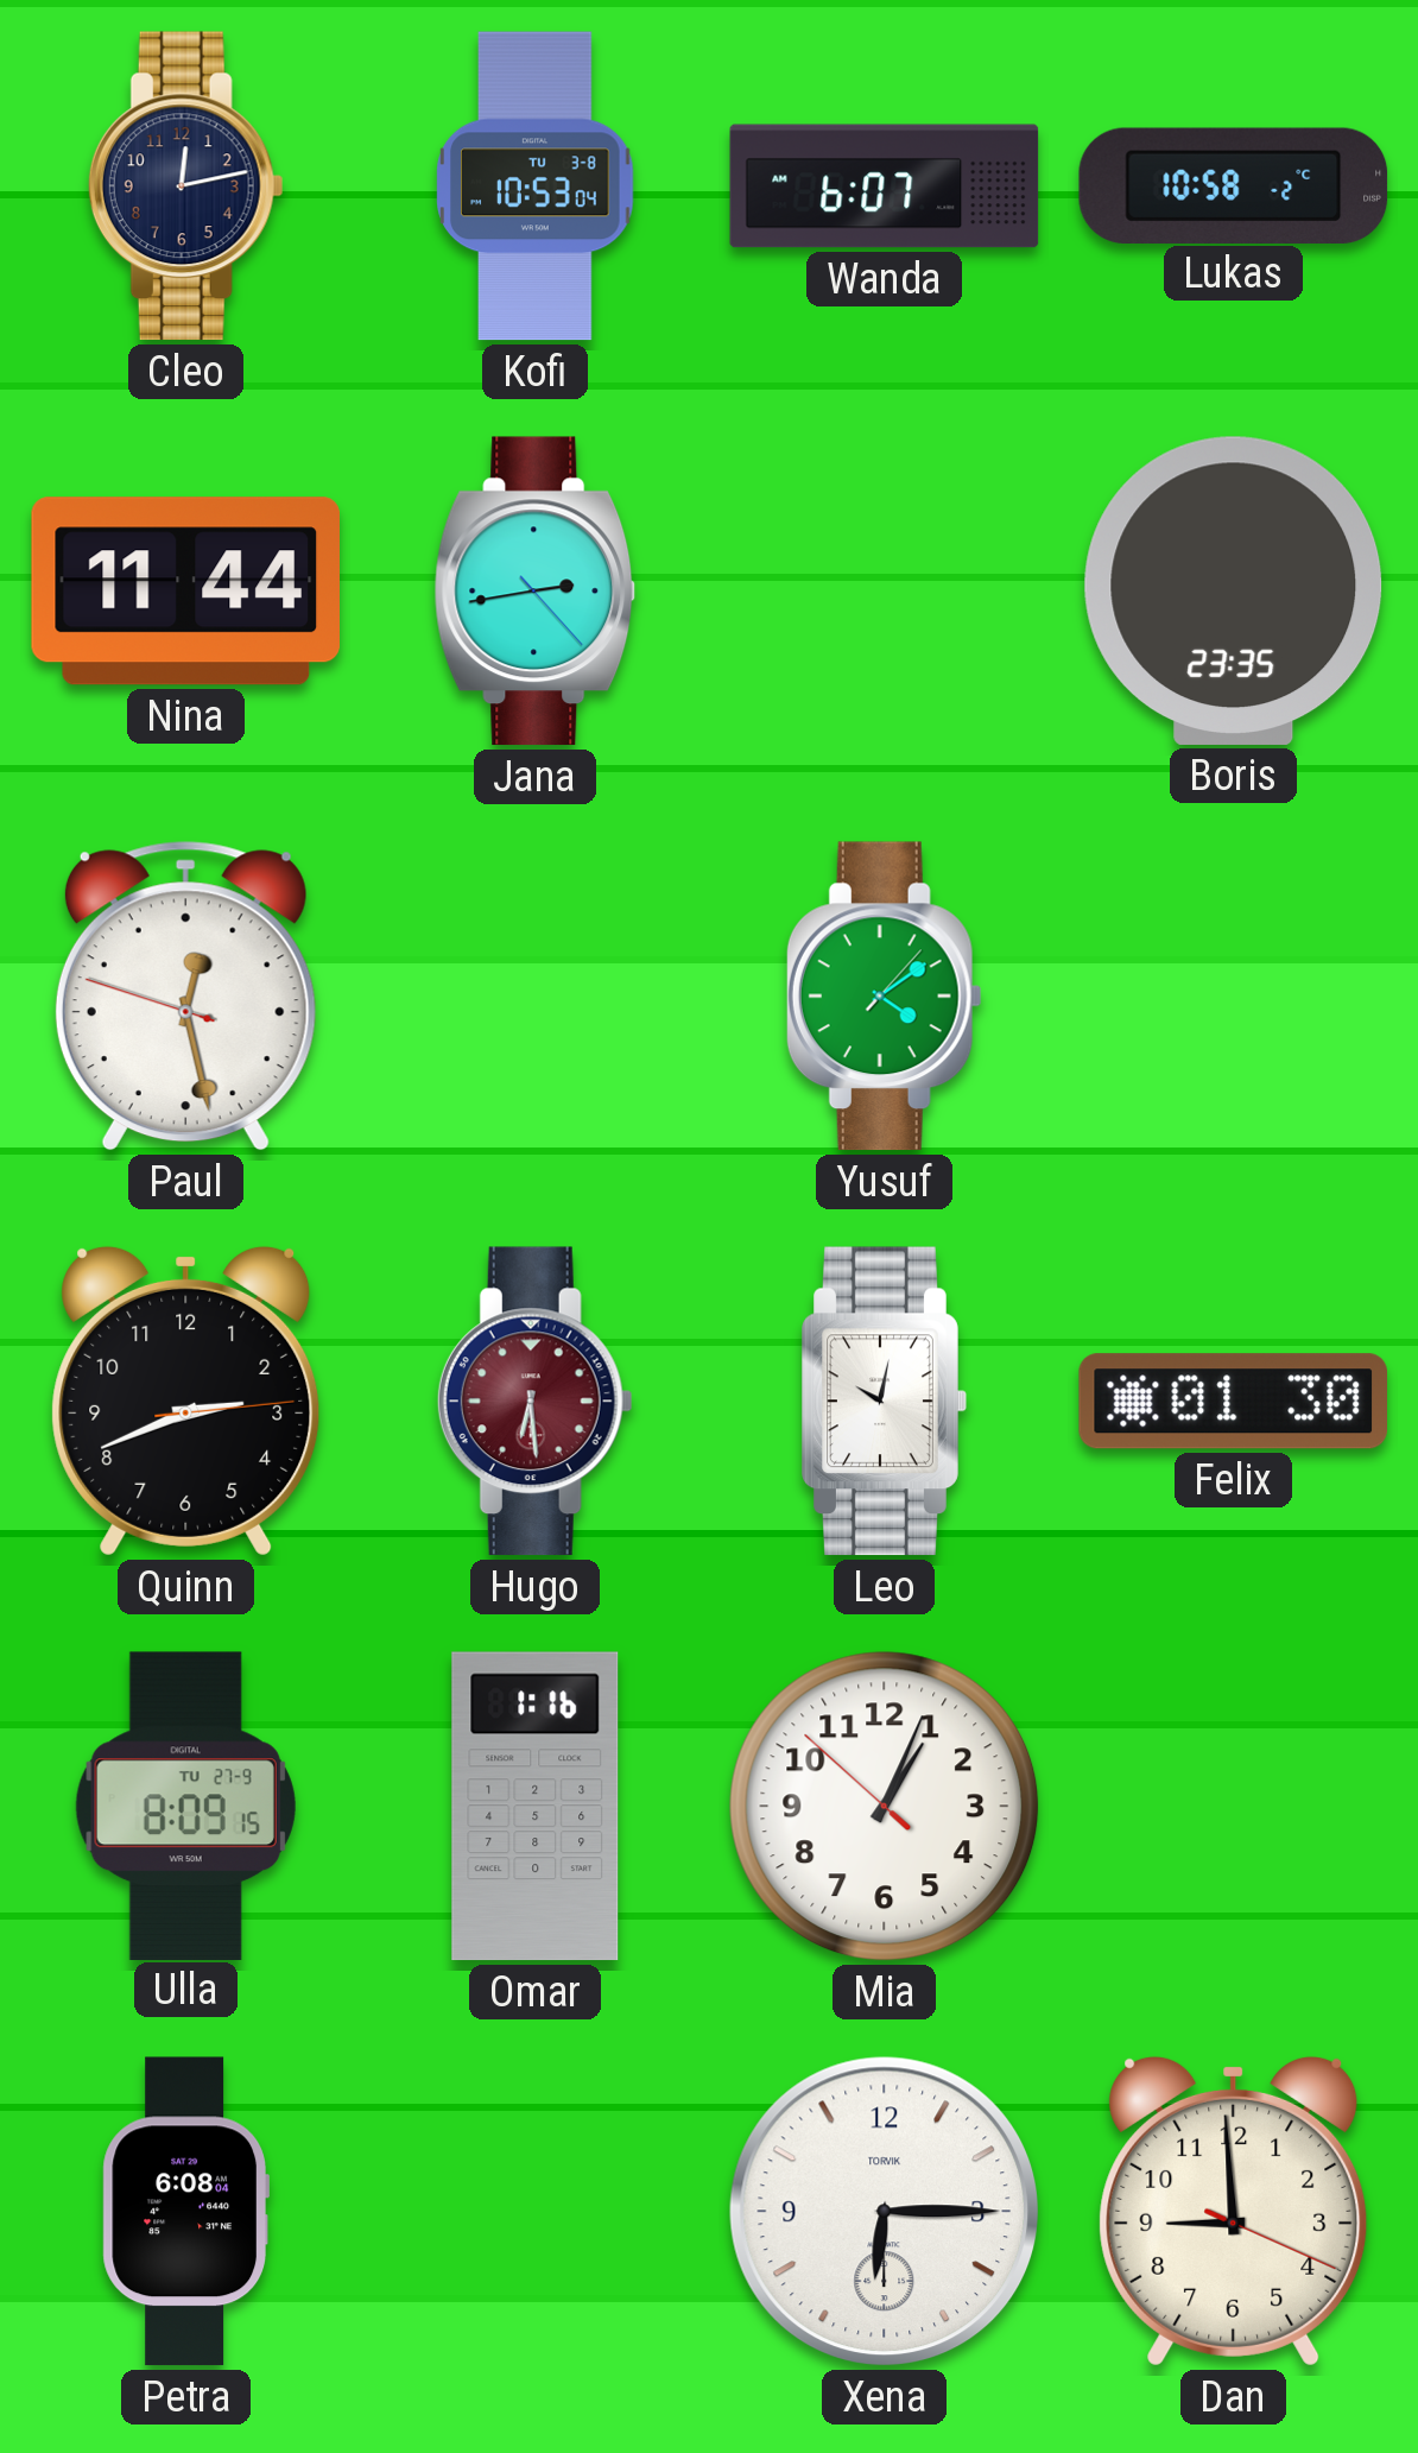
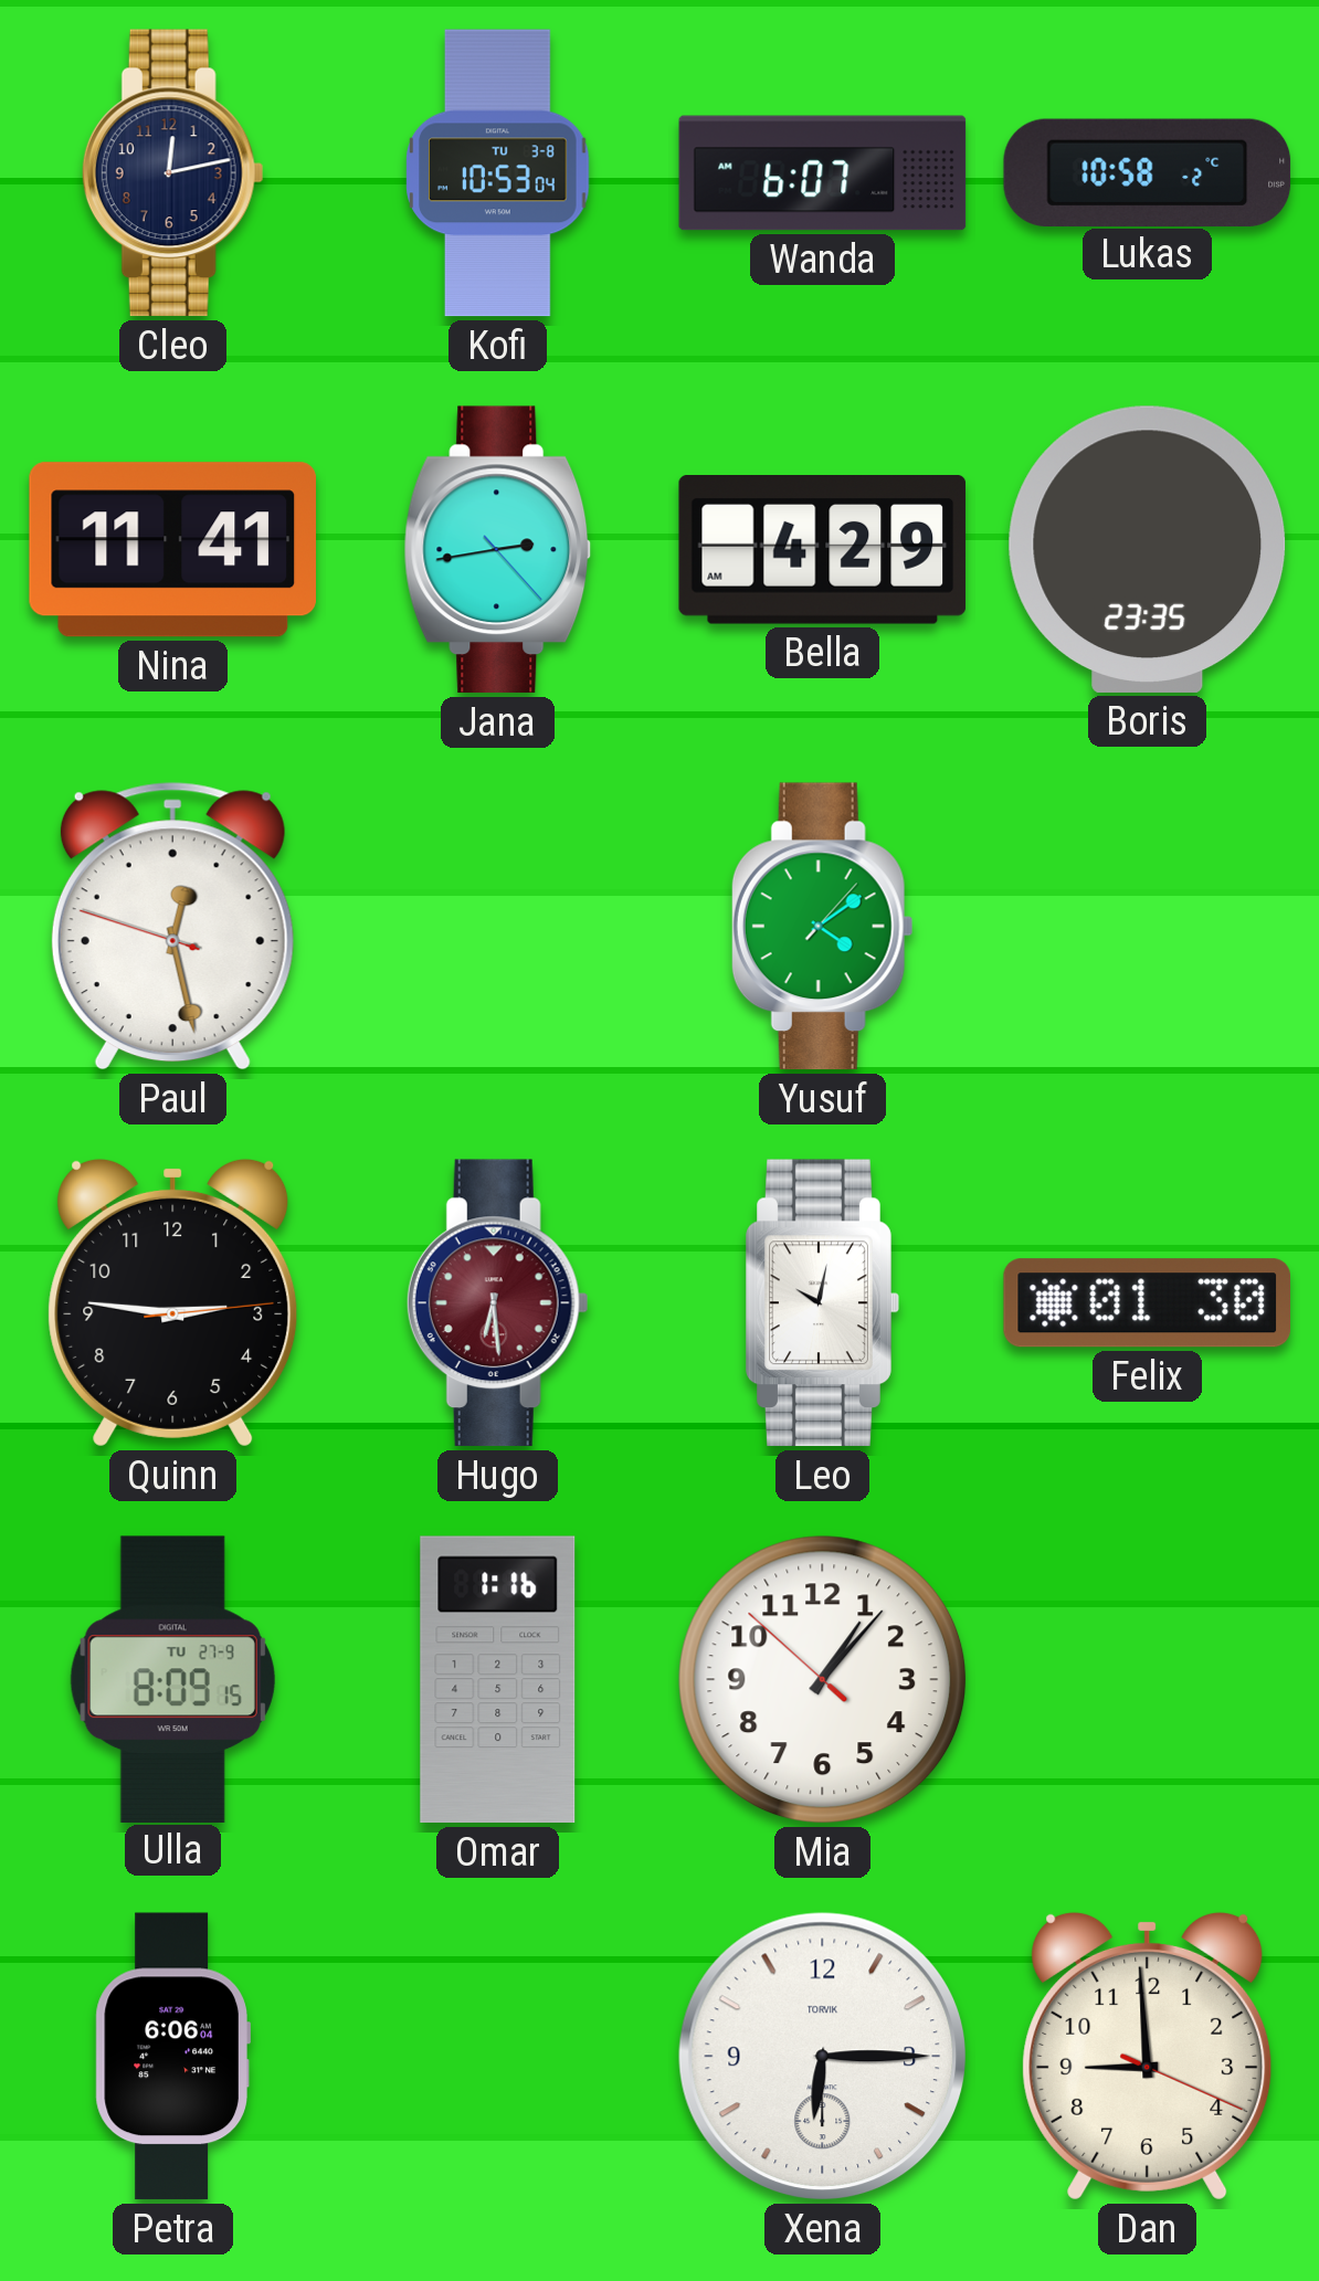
Nina: 11:44 -> 11:41
Bella: none -> 4:29
Quinn: 2:41 -> 2:46
Mia: 1:03 -> 1:06
Petra: 6:08 -> 6:06
